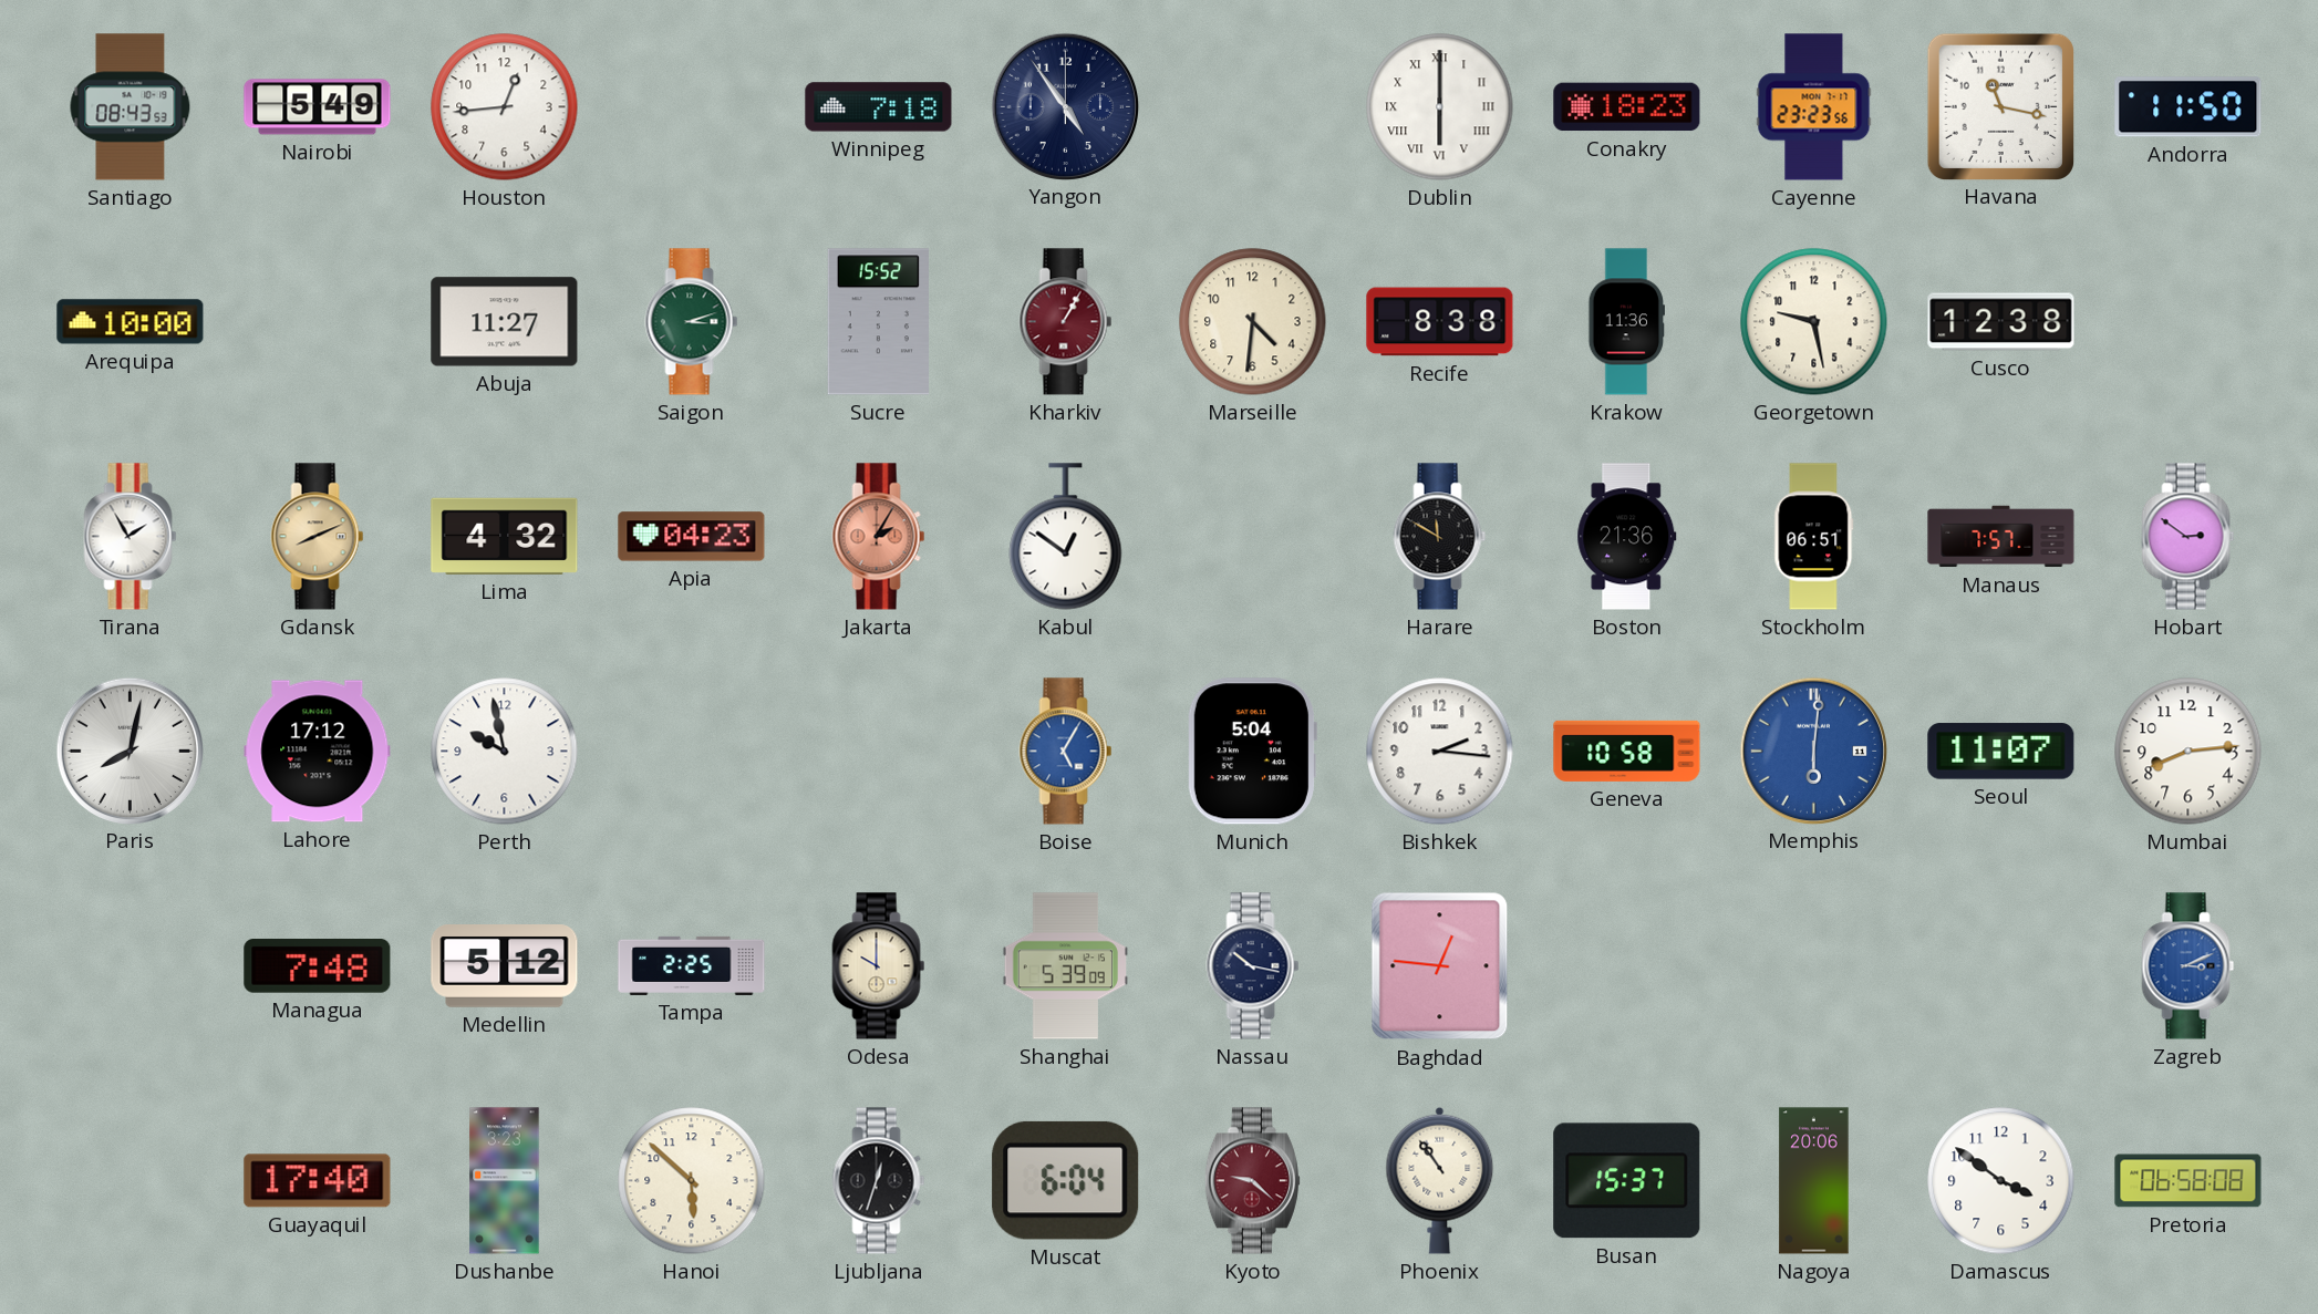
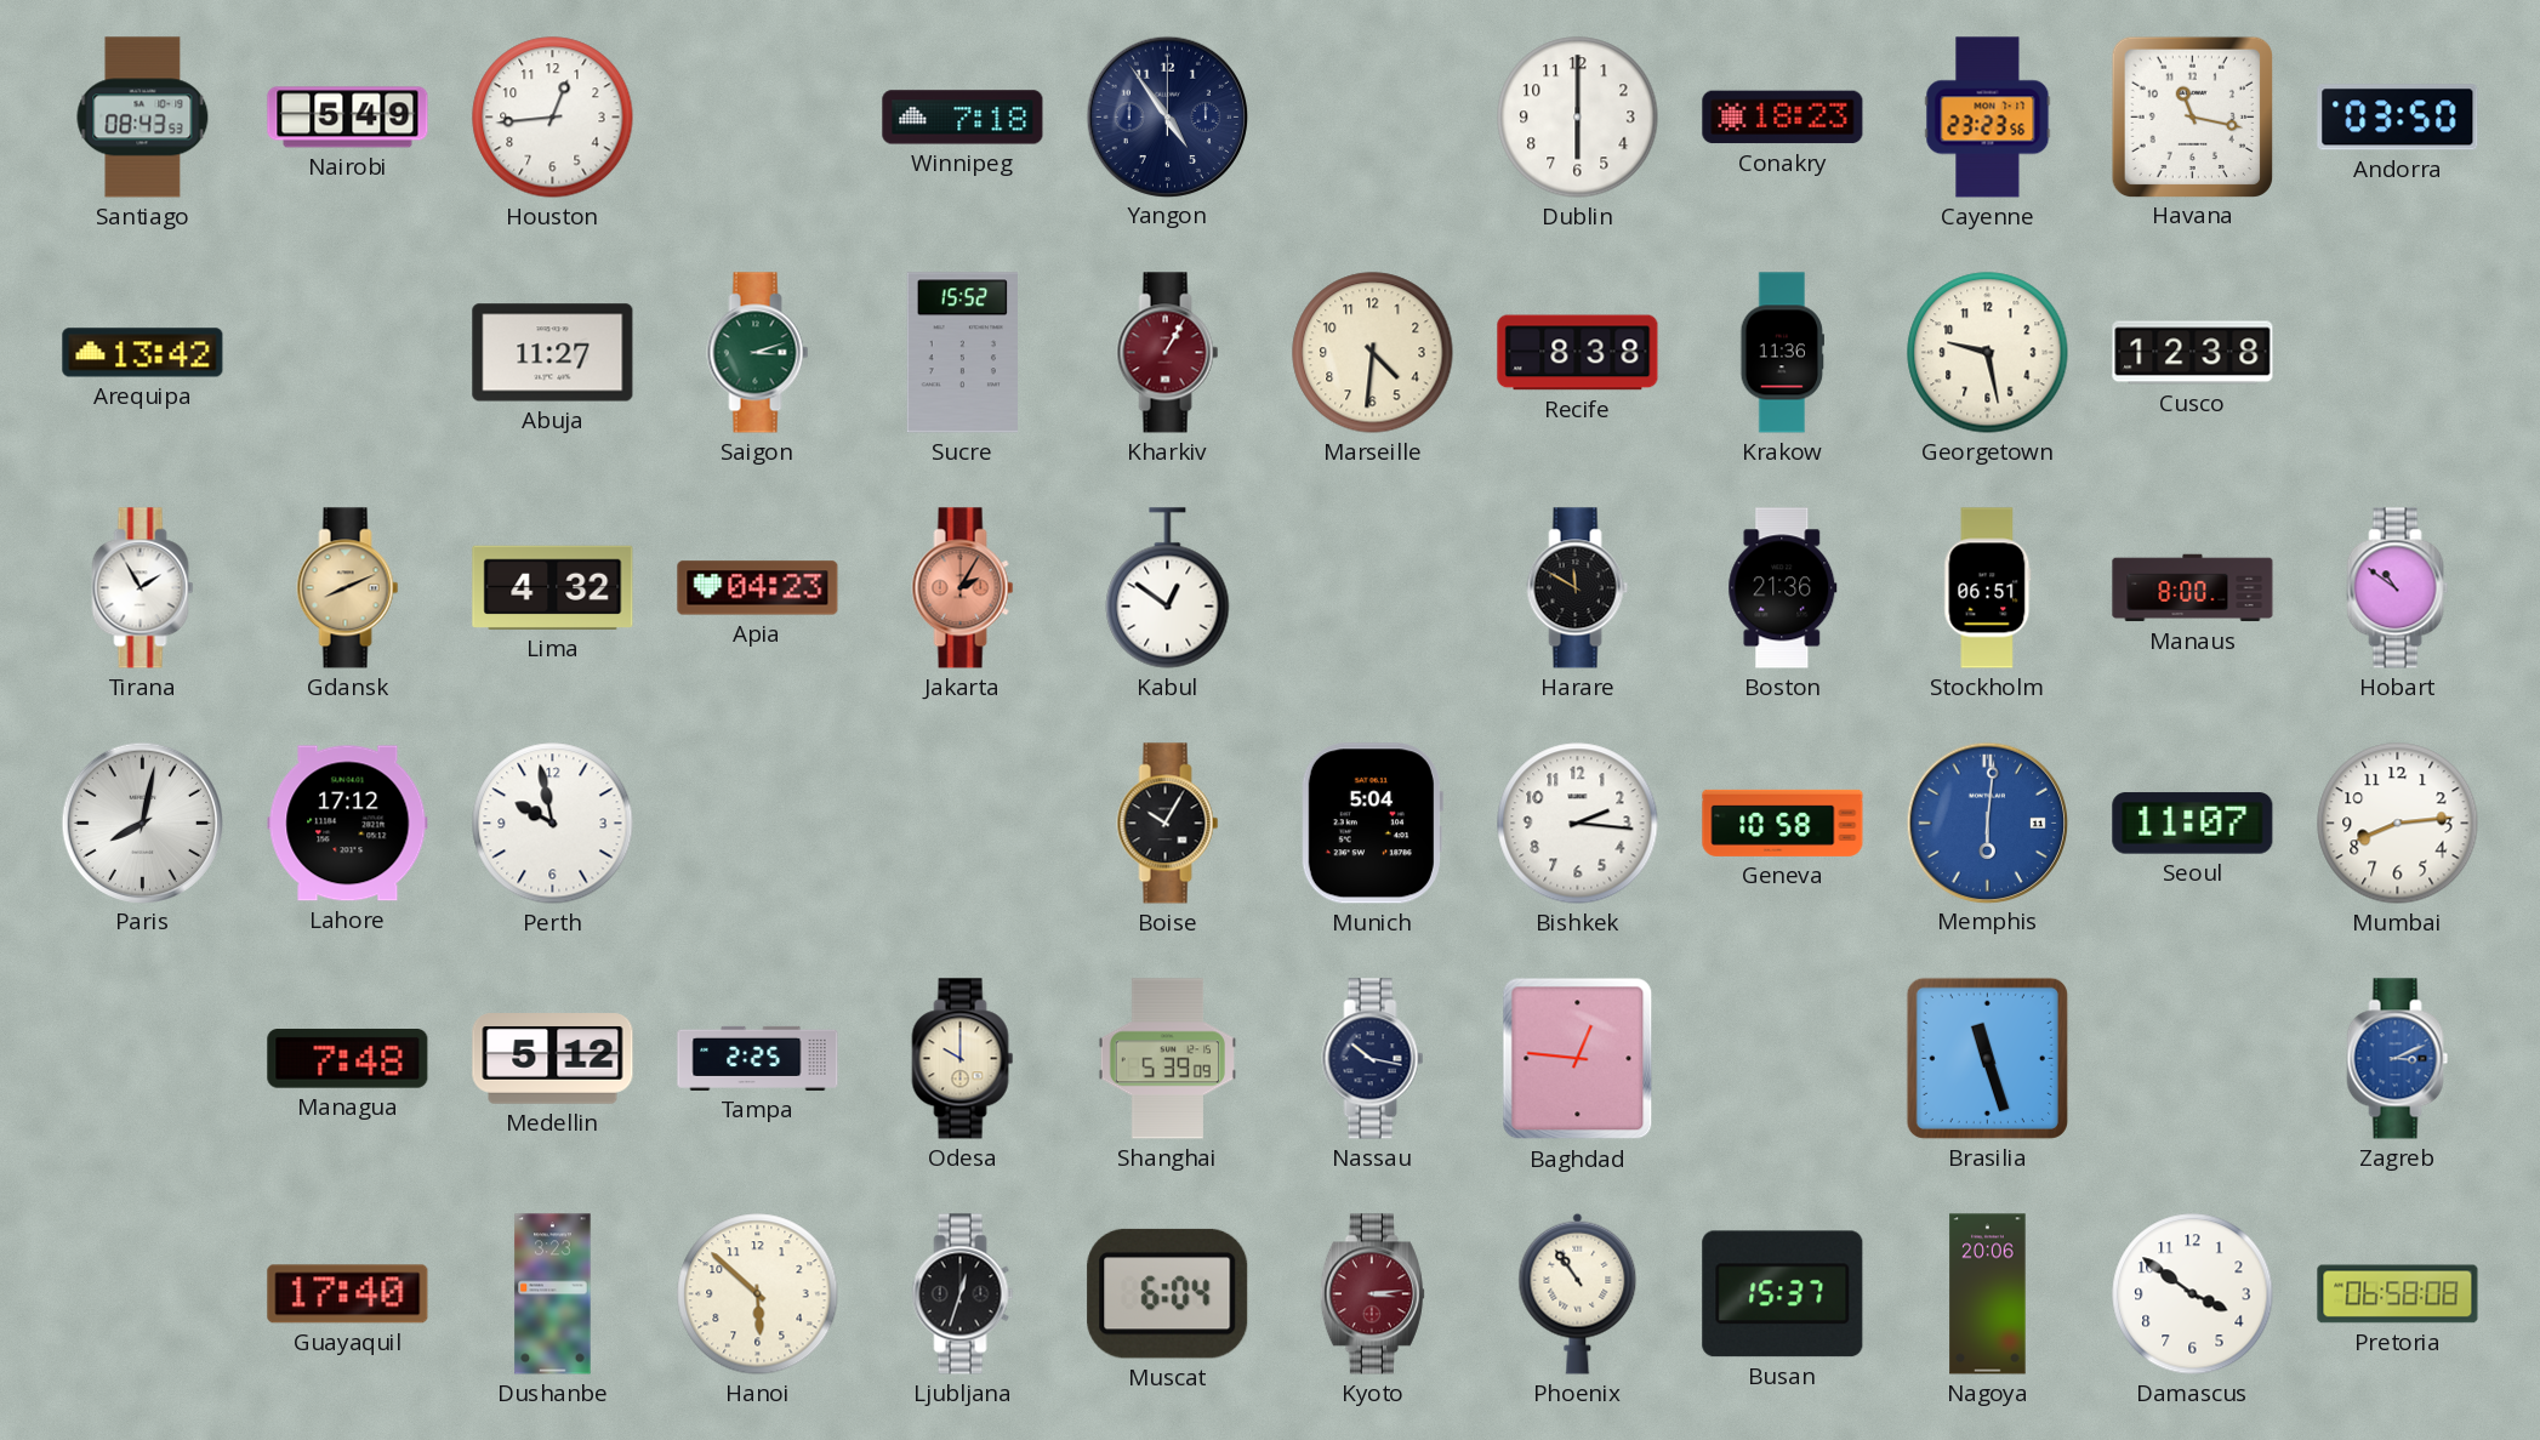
Dublin numerals: Roman -> Arabic
Andorra: 11:50 -> 03:50
Arequipa: 10:00 -> 13:42
Manaus: 7:57 -> 8:00
Hobart: 2:51 -> 10:51
Boise: 5:05 -> 10:05
Boise dial: blue -> black
Brasilia: none -> 11:27
Kyoto: 9:22 -> 3:14
